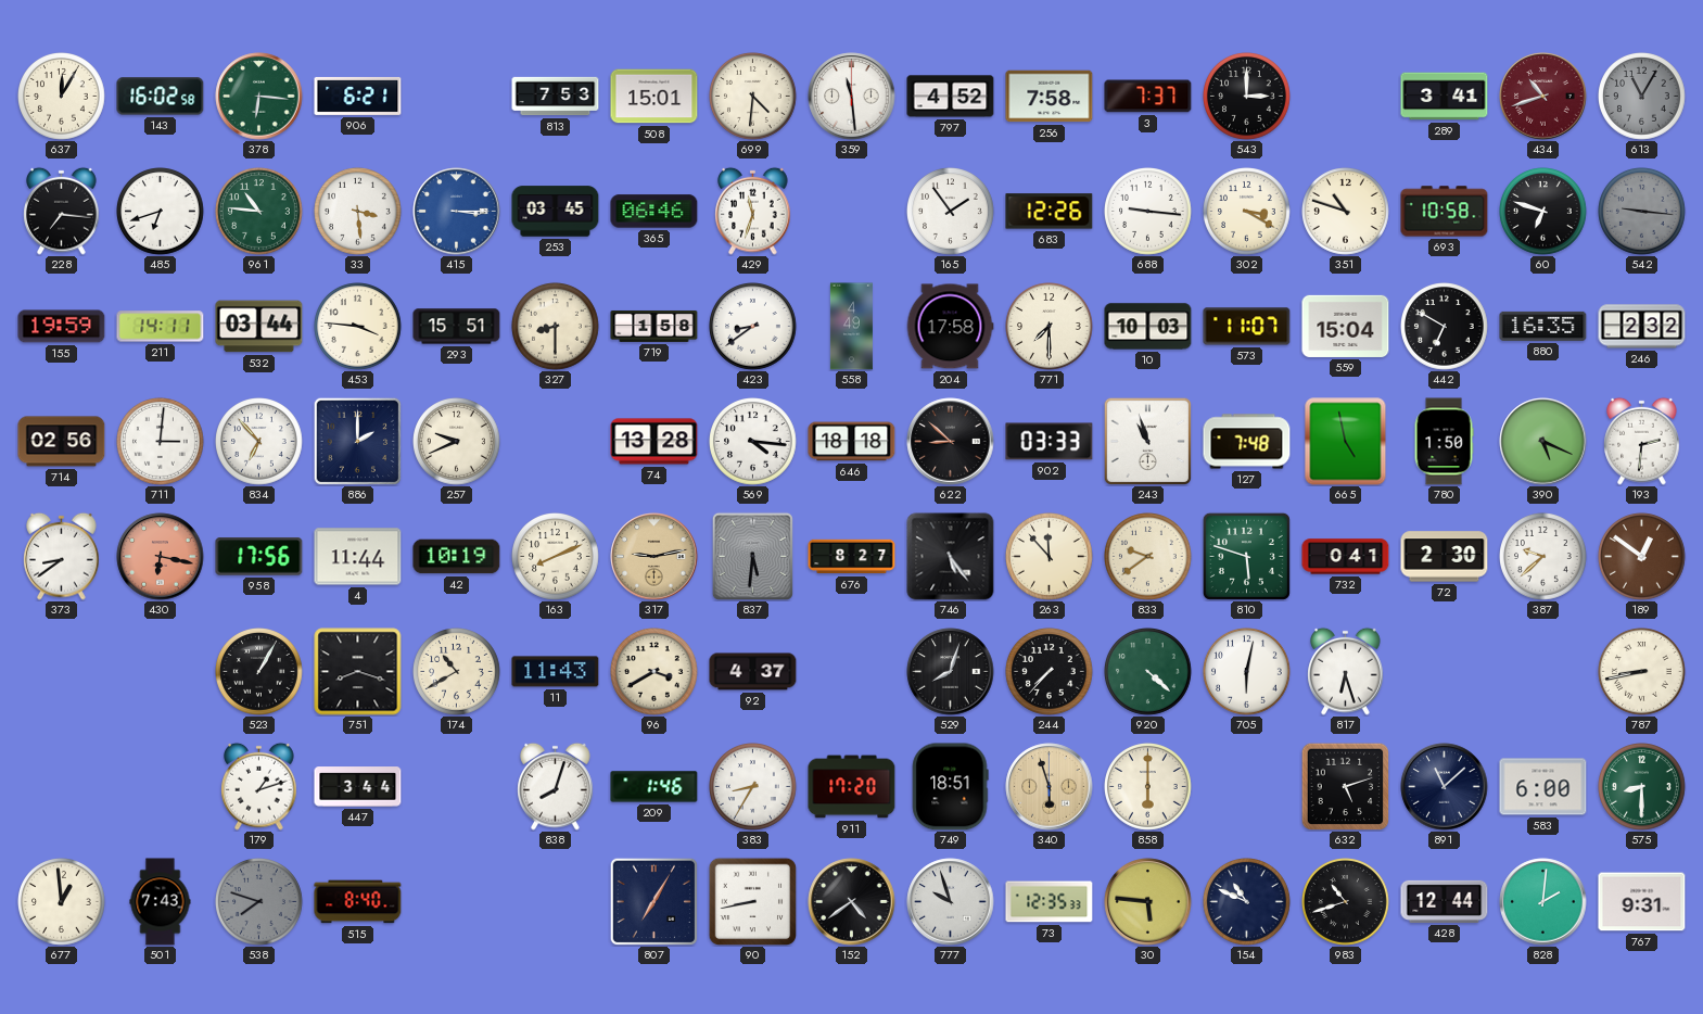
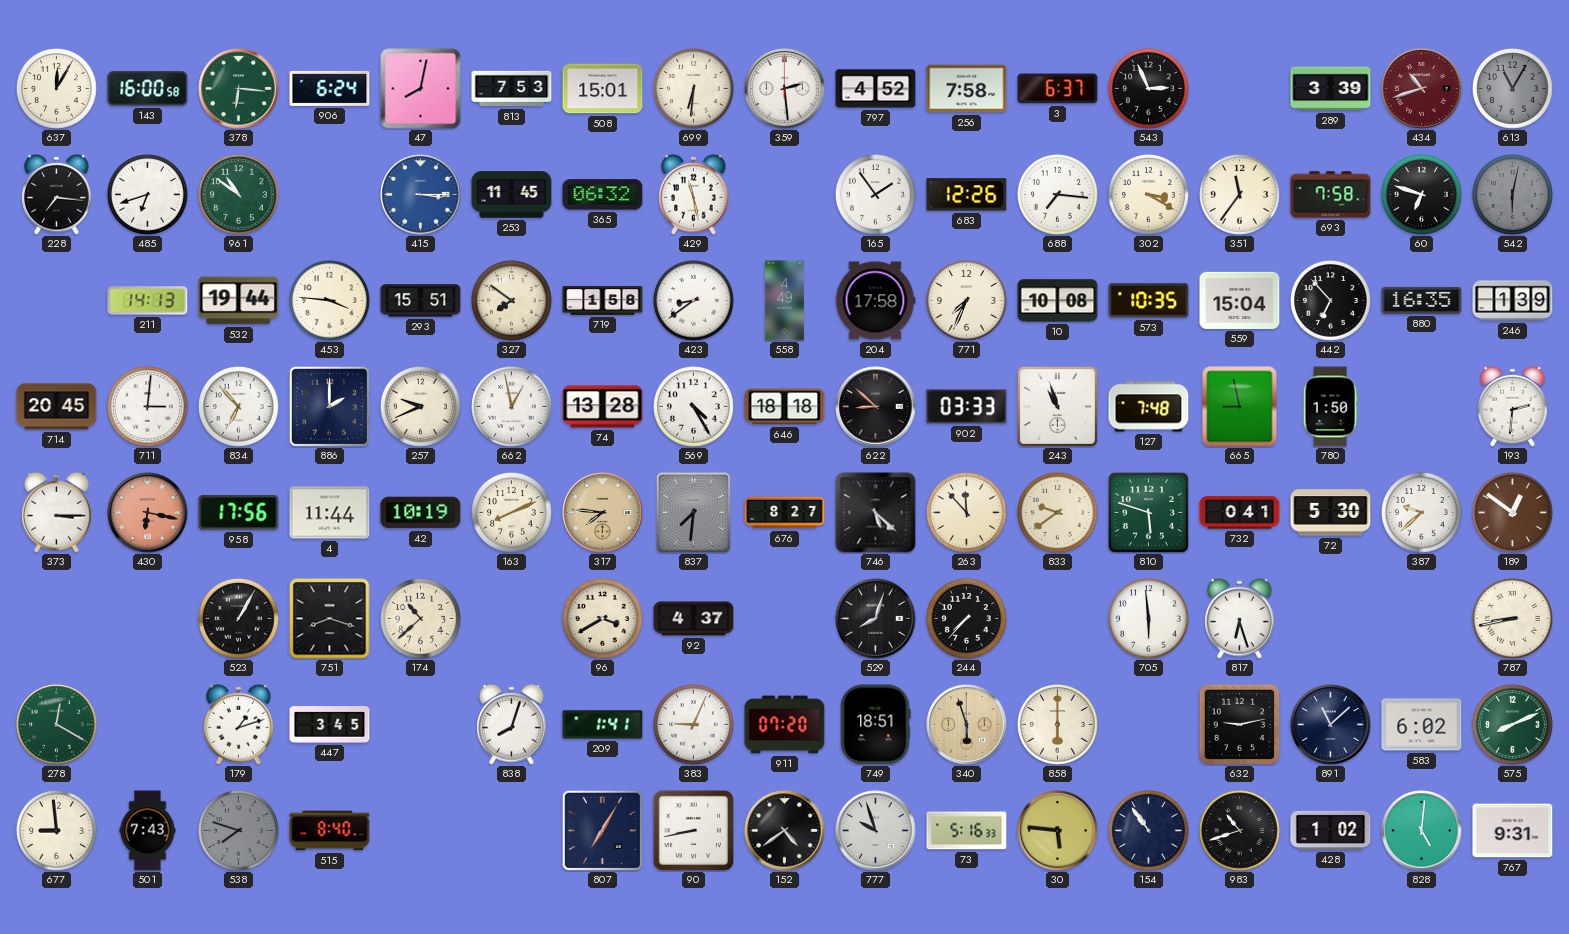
143: 16:02 -> 16:00
906: 6:21 -> 6:24
47: none -> 8:02
699: 4:31 -> 6:31
359: 11:29 -> 2:29
3: 7:37 -> 6:37
543: 3:00 -> 2:56
289: 3:41 -> 3:39
961: 10:46 -> 10:51
33: 3:29 -> none
253: 03:45 -> 11:45
365: 06:46 -> 06:32
429: 11:33 -> 11:28
688: 9:16 -> 7:16
351: 10:48 -> 11:36
693: 10:58 -> 7:58
542: 9:16 -> 6:02
155: 19:59 -> none
211: 14:11 -> 14:13
532: 03:44 -> 19:44
327: 8:30 -> 7:51
771: 7:30 -> 7:34
10: 10:03 -> 10:08
573: 11:07 -> 10:35
442: 6:50 -> 6:53
246: 2:32 -> 1:39
714: 02:56 -> 20:45
662: none -> 12:58
569: 4:16 -> 4:25
665: 4:58 -> 8:58
390: 5:19 -> none
373: 8:39 -> 3:15
317: 9:13 -> 7:46
837: 5:31 -> 7:31
746: 5:24 -> 5:22
72: 2:30 -> 5:30
174: 10:40 -> 10:38
11: 11:43 -> none
920: 4:22 -> none
705: 6:02 -> 5:59
278: none -> 12:20
447: 3:44 -> 3:45
209: 1:46 -> 1:41
383: 8:35 -> 9:04
911: 17:20 -> 07:20
632: 5:12 -> 9:13
583: 6:00 -> 6:02
575: 8:30 -> 8:11
677: 12:59 -> 8:59
73: 12:35 -> 5:16
154: 10:49 -> 10:54
428: 12:44 -> 1:02
828: 2:01 -> 5:01
